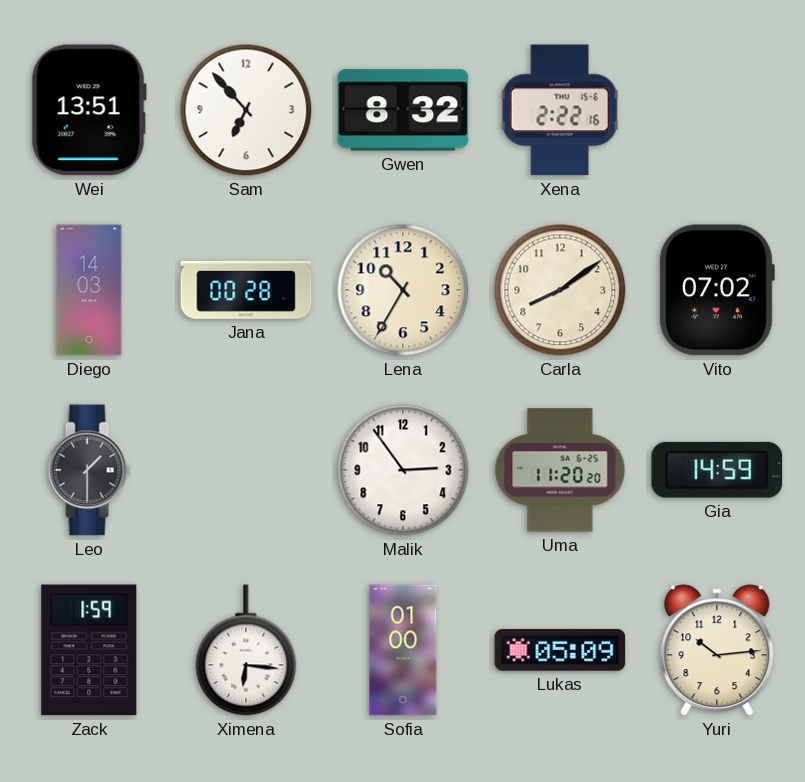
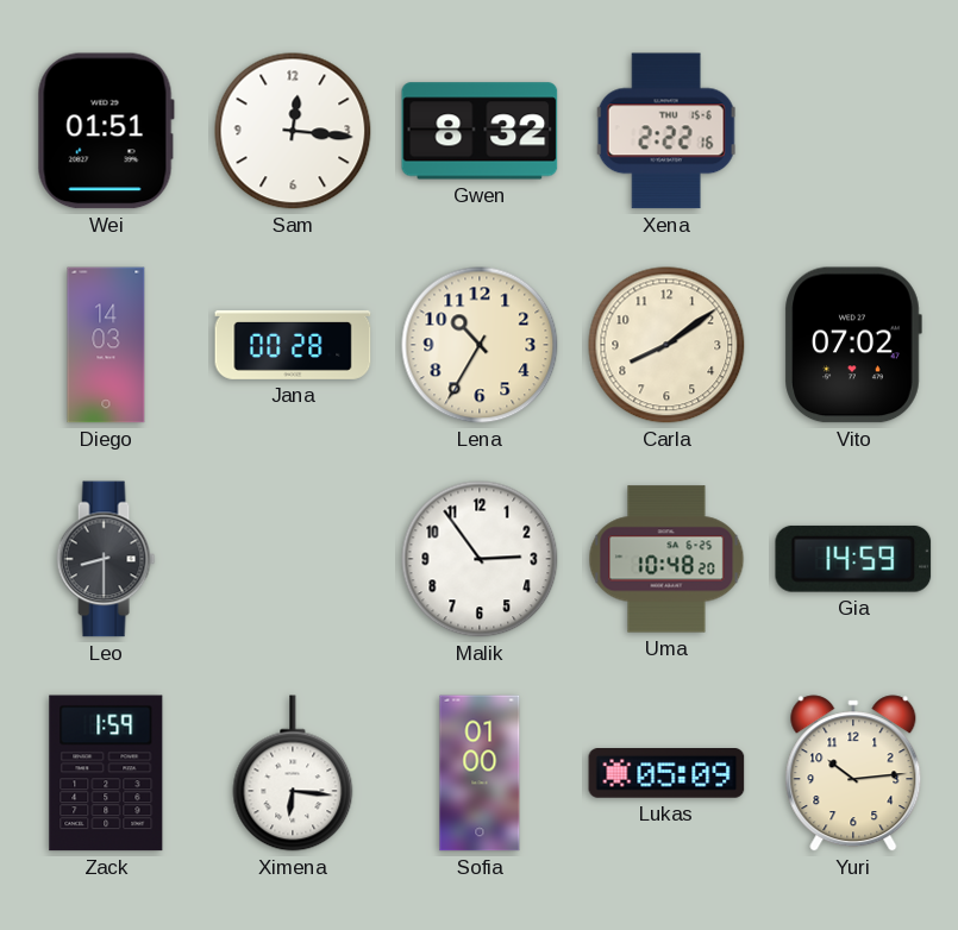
Wei: 13:51 -> 01:51
Sam: 6:53 -> 12:16
Leo: 1:30 -> 8:30
Uma: 11:20 -> 10:48
